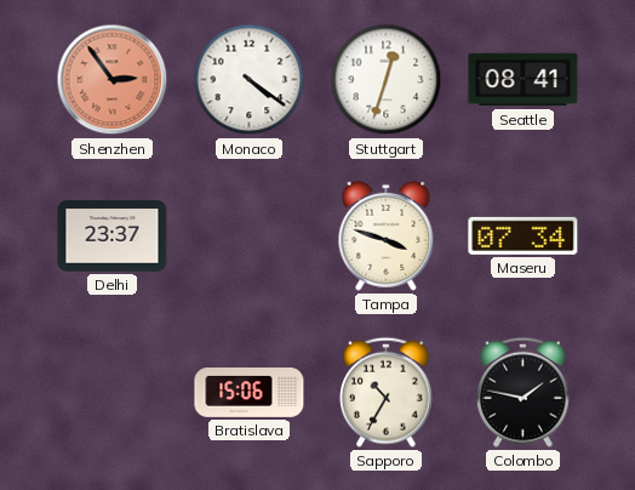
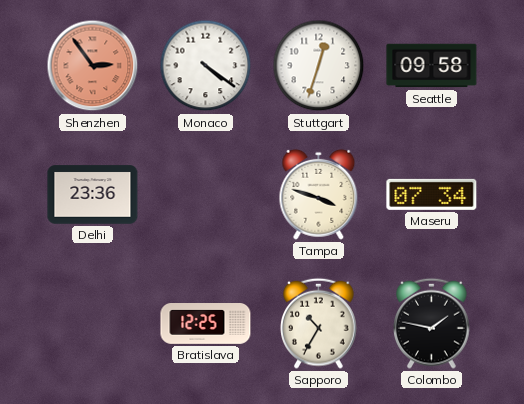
Seattle: 08:41 -> 09:58
Delhi: 23:37 -> 23:36
Bratislava: 15:06 -> 12:25
